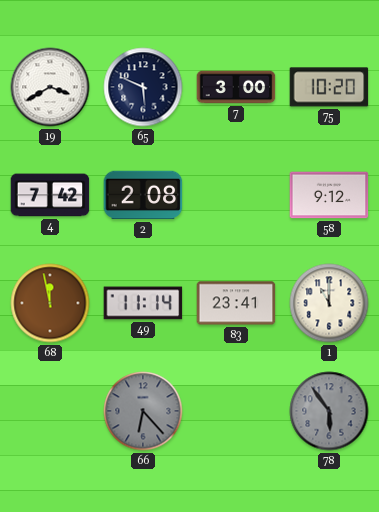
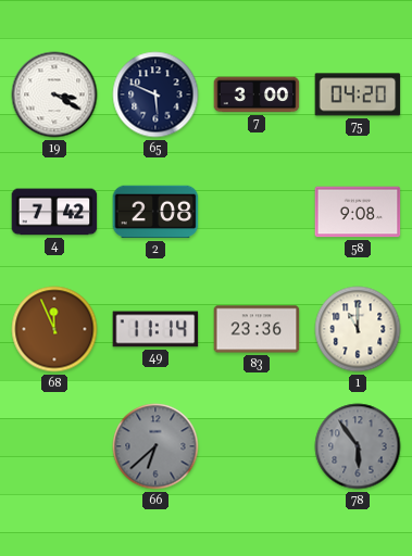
19: 3:40 -> 3:20
75: 10:20 -> 04:20
58: 9:12 -> 9:08
68: 11:58 -> 11:56
83: 23:41 -> 23:36
66: 6:23 -> 6:38
